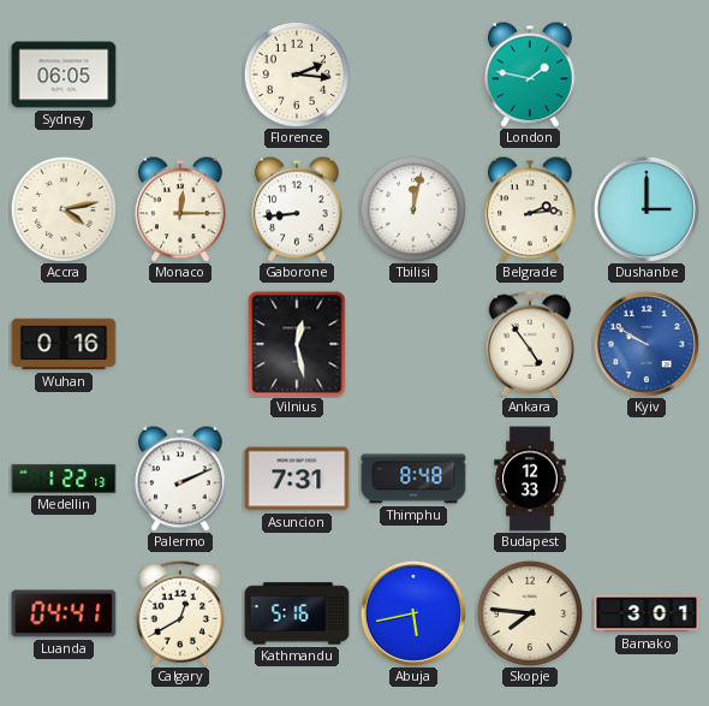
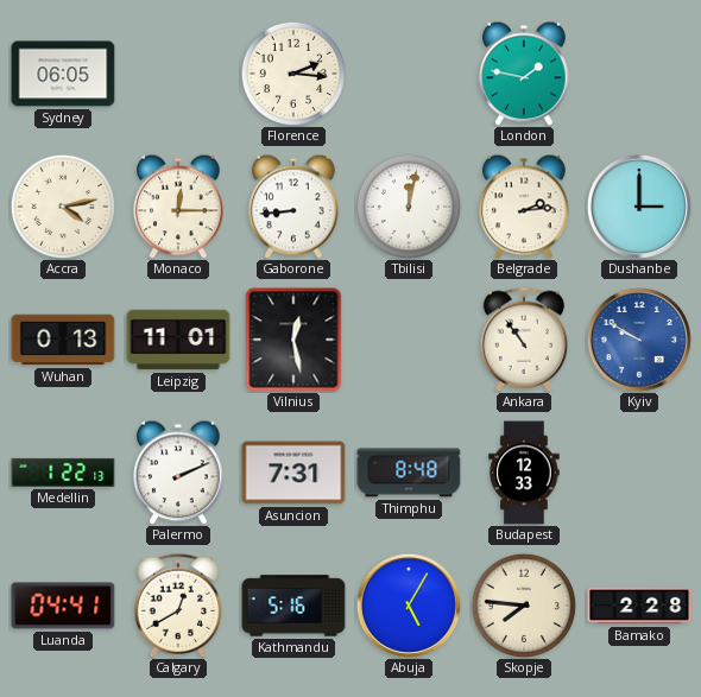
Wuhan: 0:16 -> 0:13
Leipzig: none -> 11:01
Ankara: 4:54 -> 10:54
Abuja: 5:43 -> 5:05
Bamako: 3:01 -> 2:28
